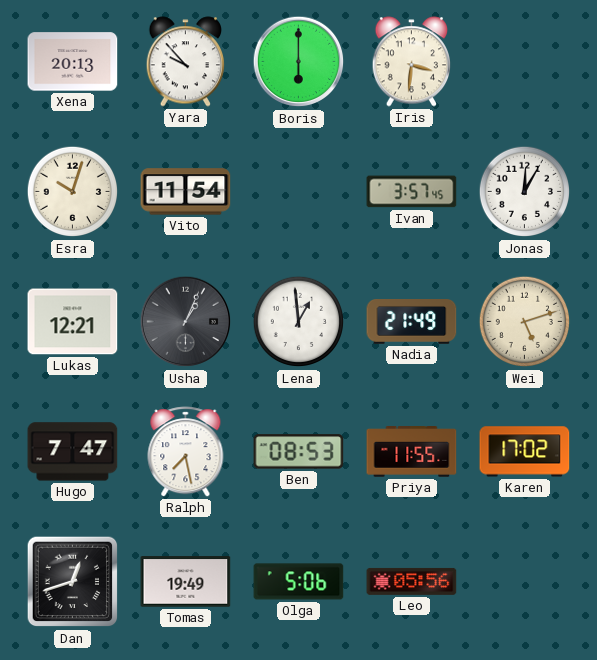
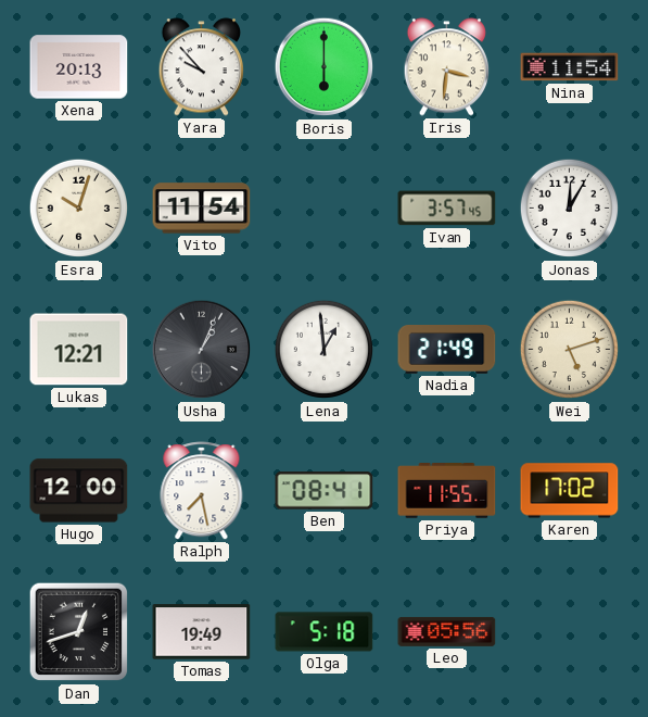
Nina: none -> 11:54
Hugo: 7:47 -> 12:00
Ben: 08:53 -> 08:41
Olga: 5:06 -> 5:18
